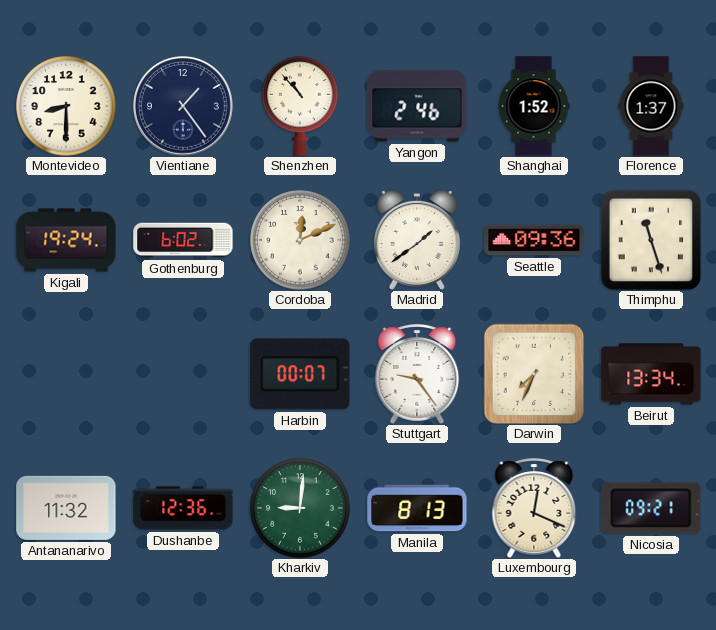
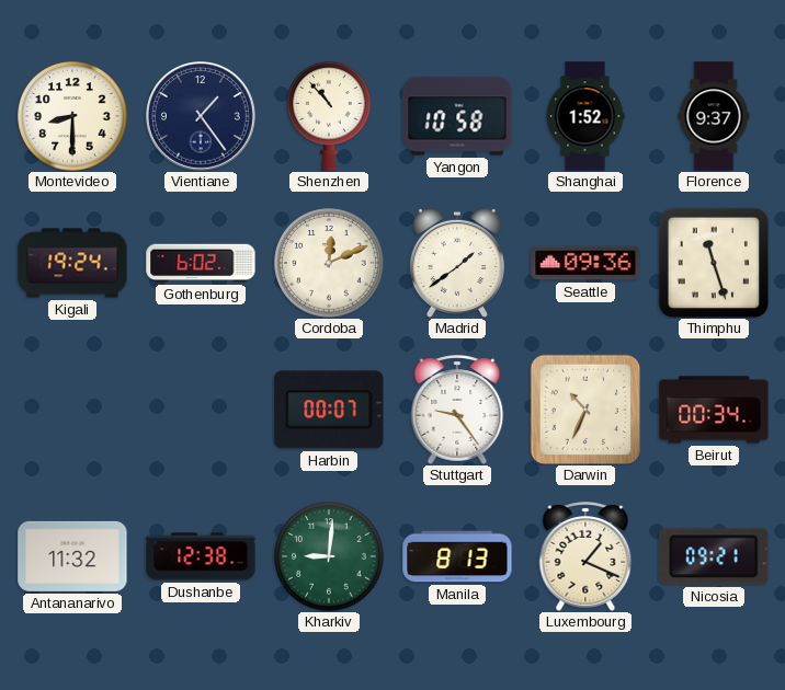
Yangon: 2:46 -> 10:58
Florence: 1:37 -> 9:37
Darwin: 7:34 -> 10:34
Beirut: 13:34 -> 00:34
Dushanbe: 12:36 -> 12:38
Luxembourg: 12:19 -> 1:19
